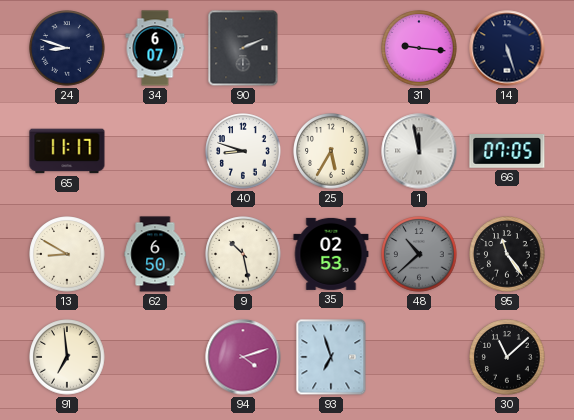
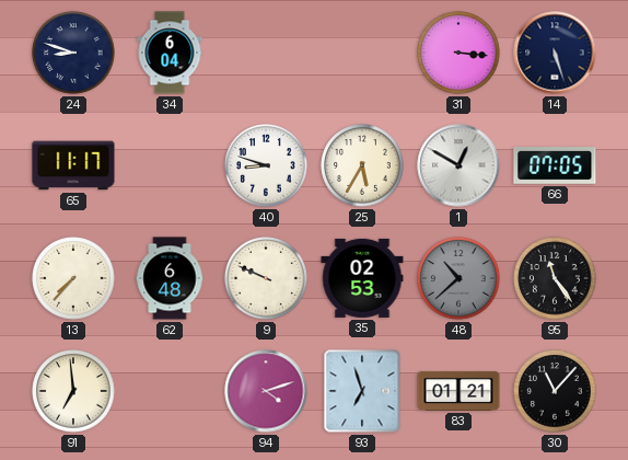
34: 6:07 -> 6:04
90: 2:11 -> none
31: 9:16 -> 3:16
1: 11:58 -> 12:50
13: 8:50 -> 7:37
62: 6:50 -> 6:48
9: 10:28 -> 9:49
83: none -> 01:21
30: 11:08 -> 11:07
